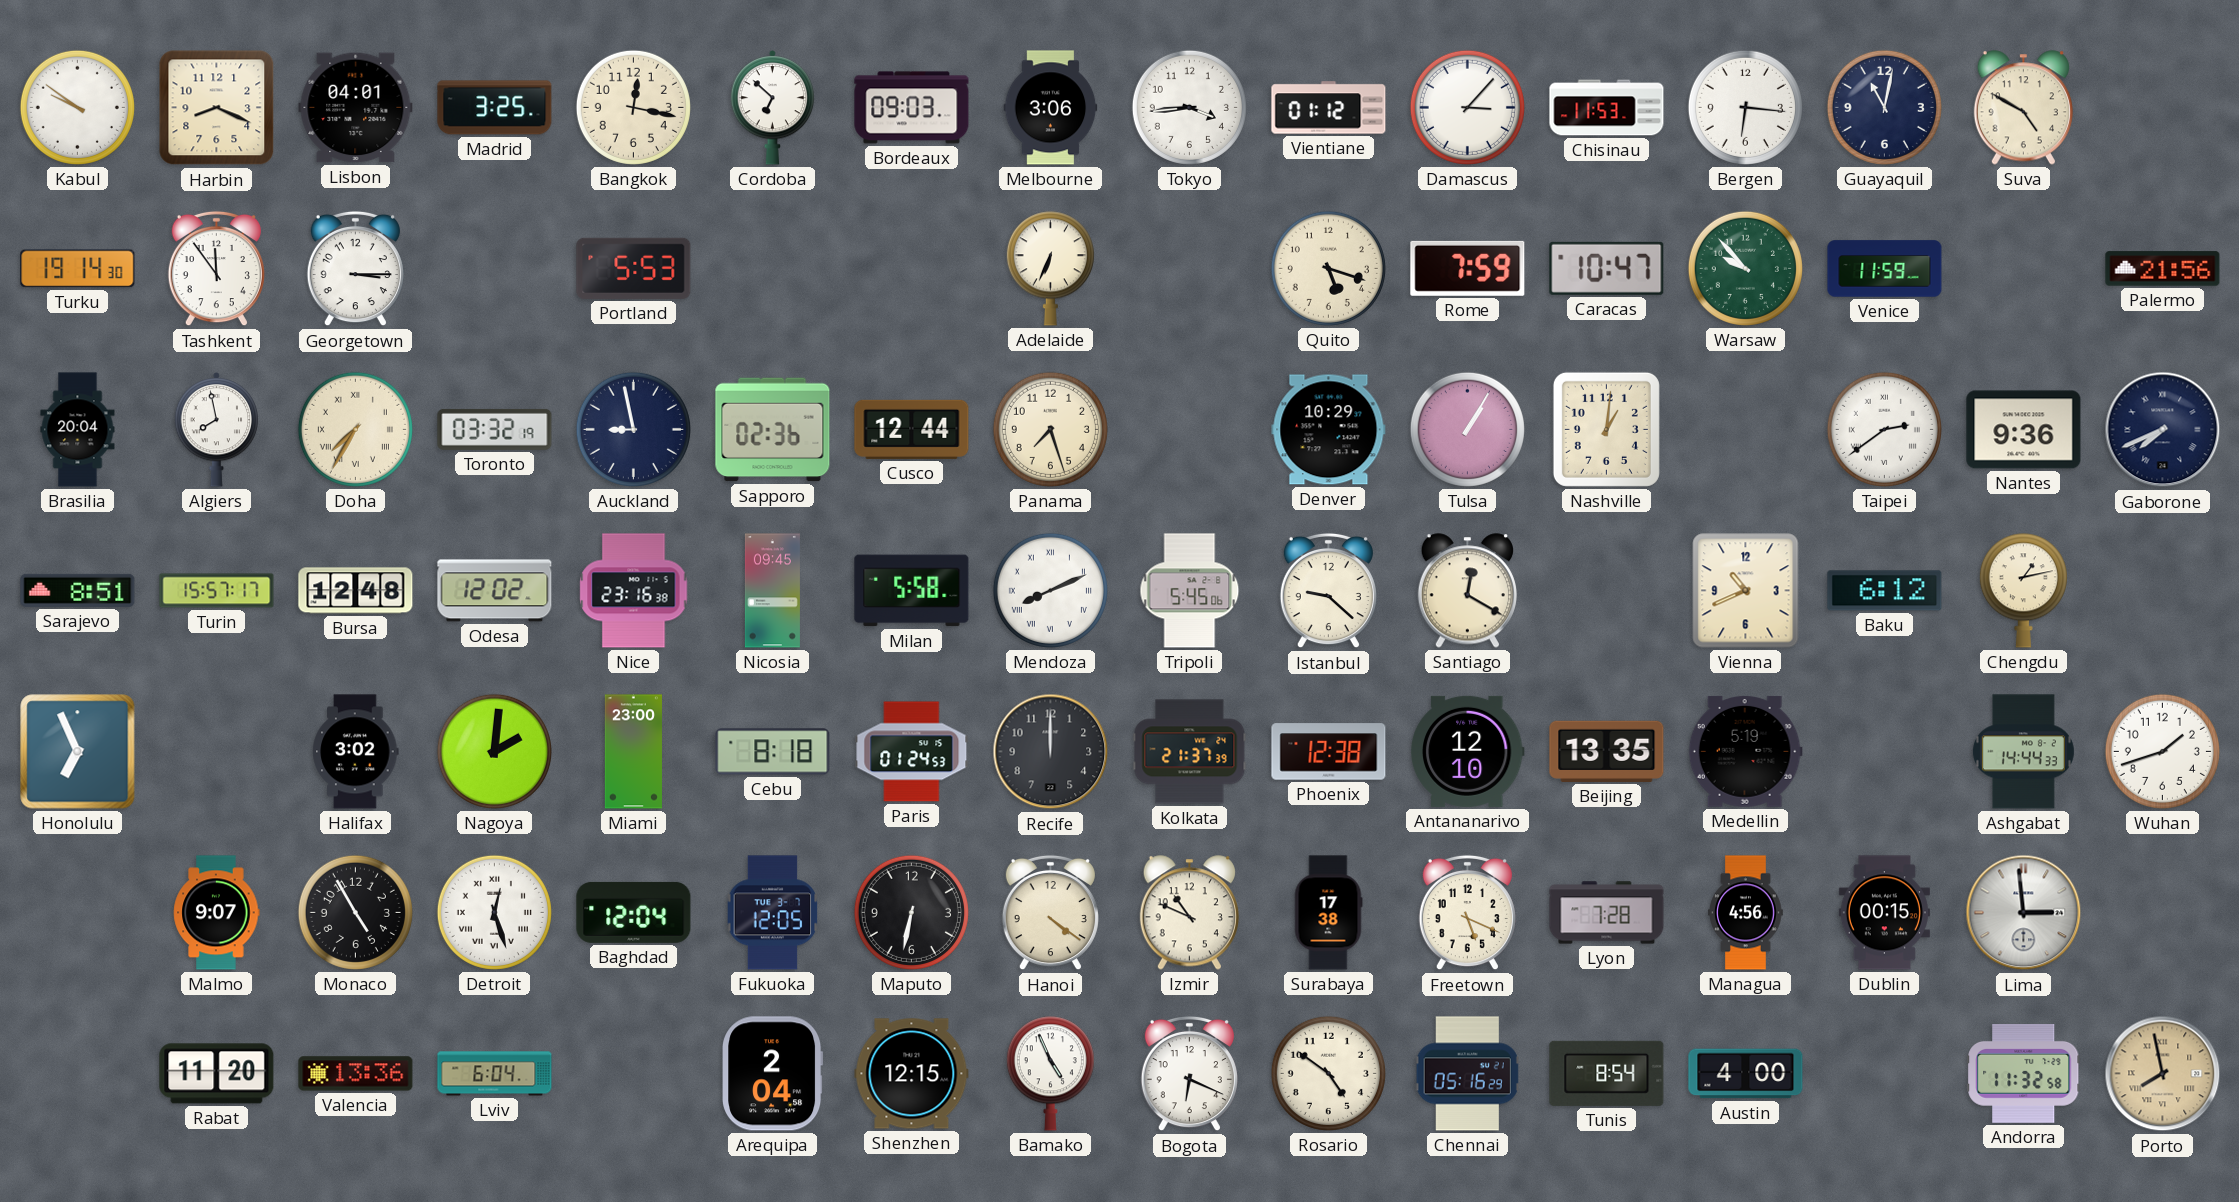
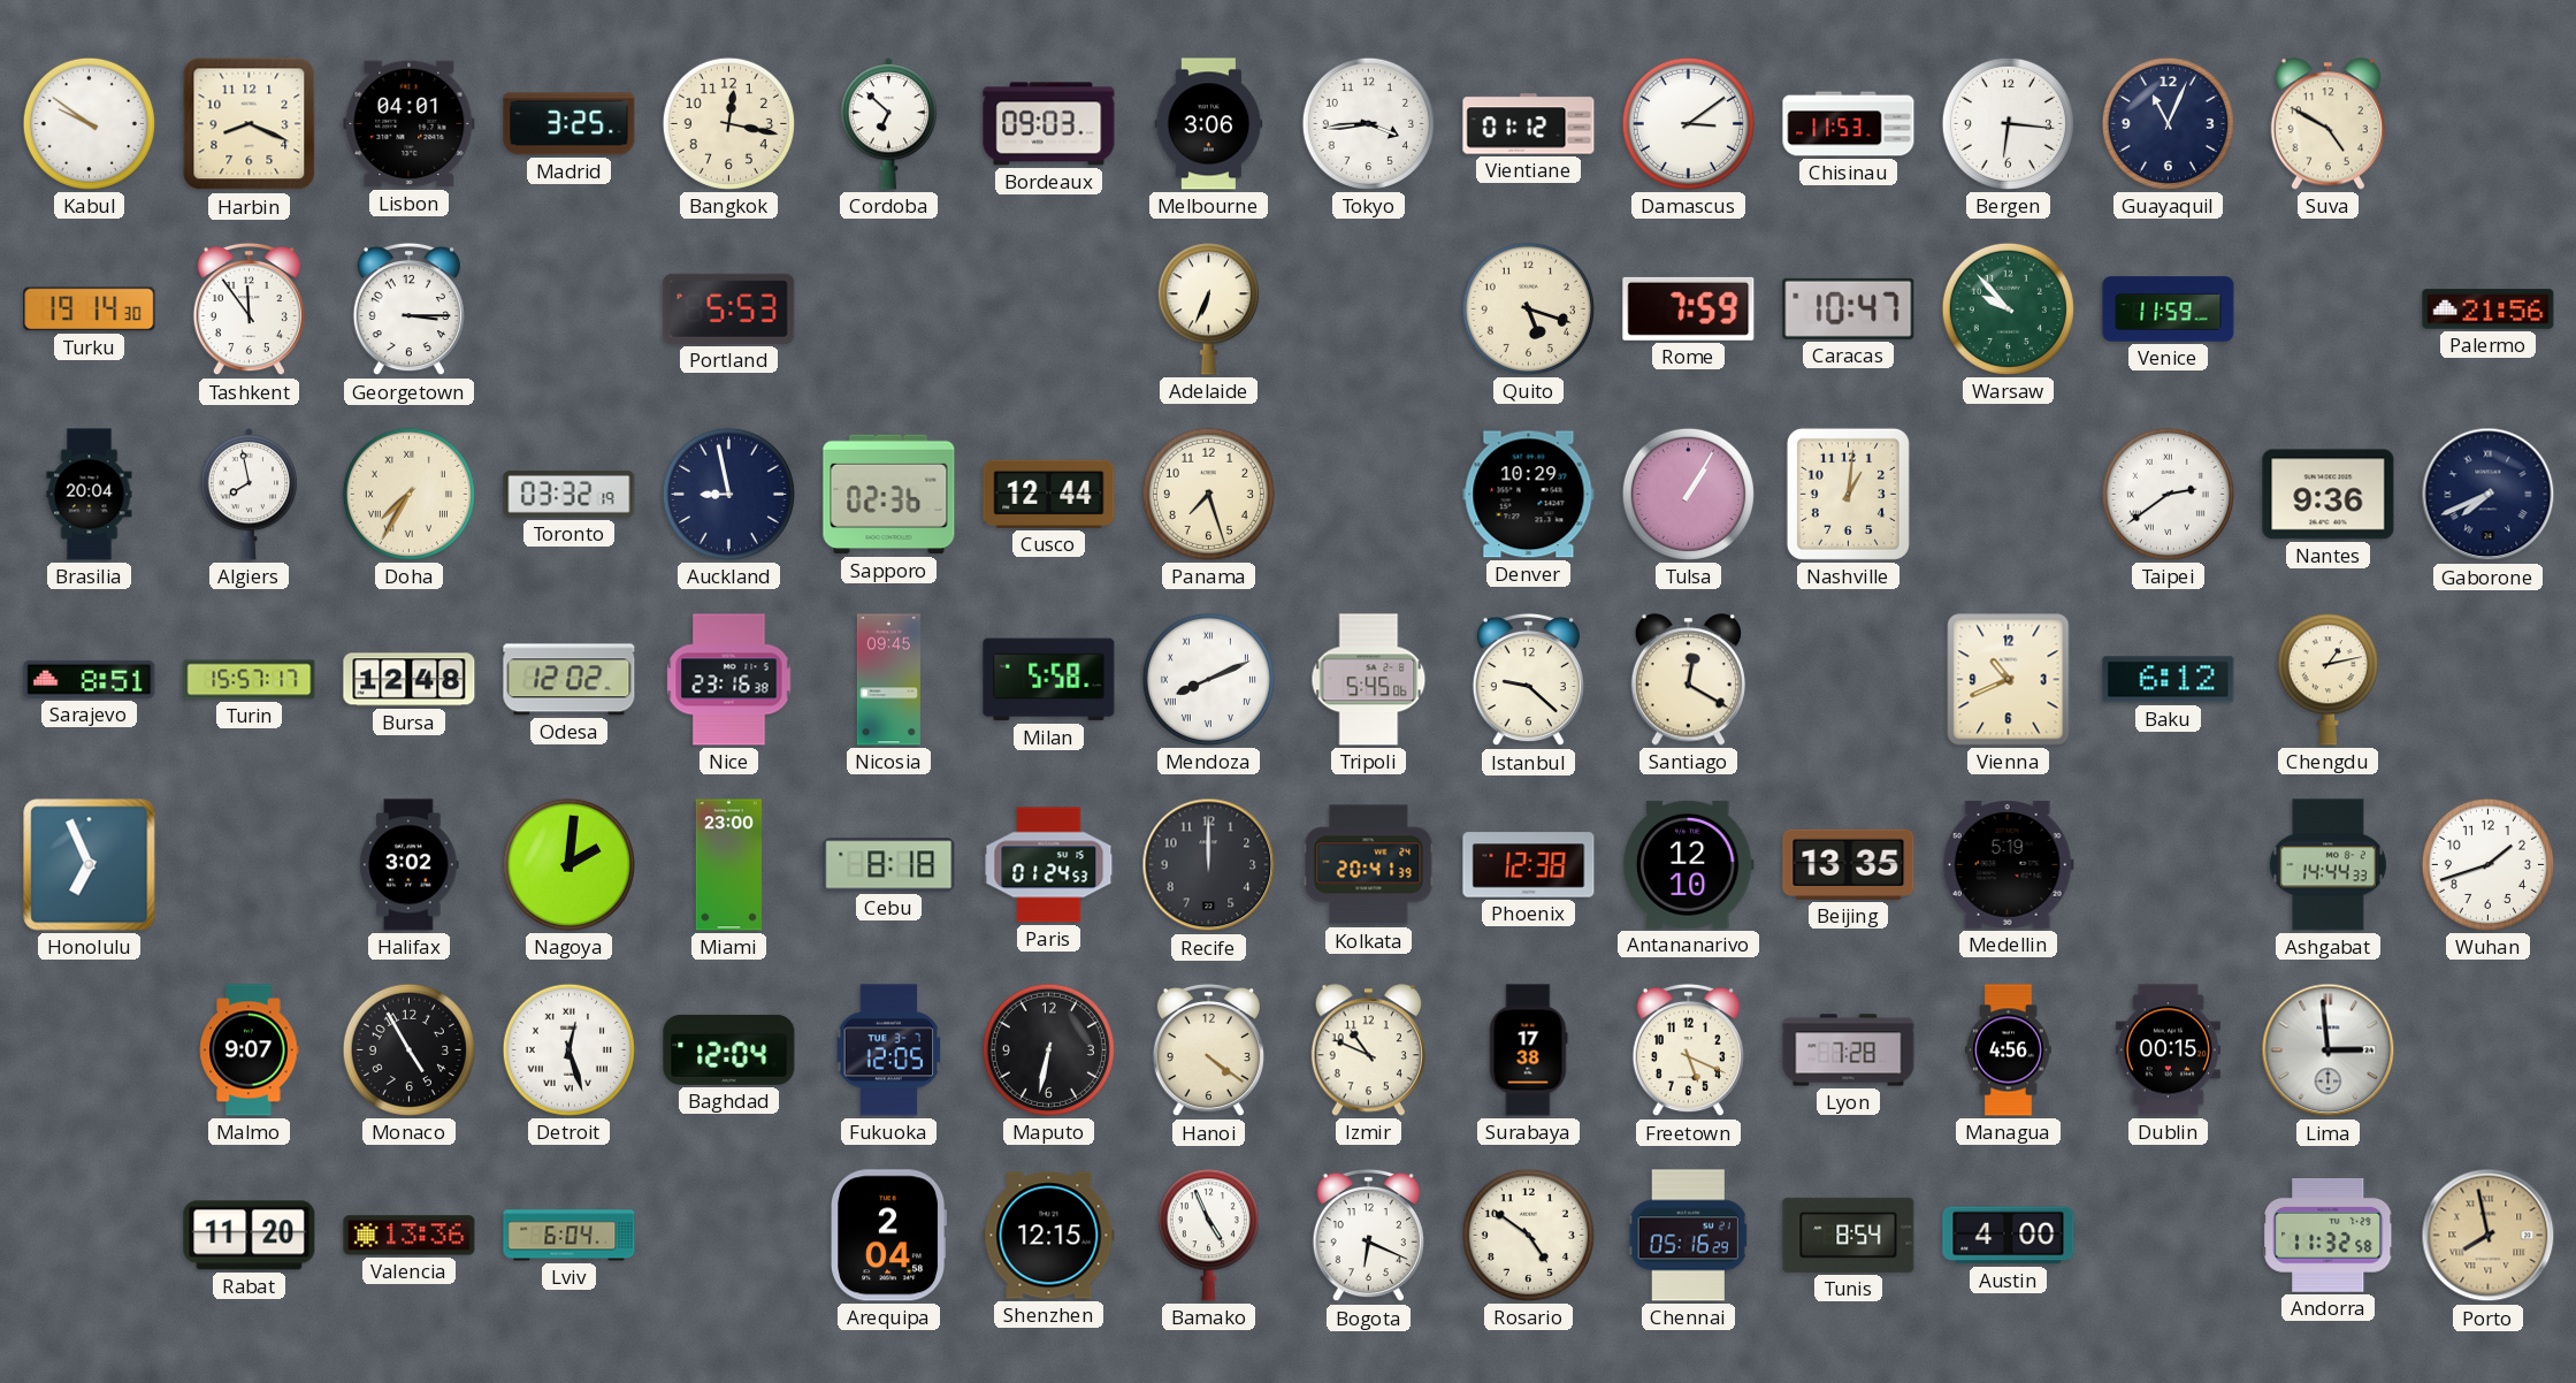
Damascus: 3:07 -> 3:09
Guayaquil: 11:02 -> 11:04
Kolkata: 21:37 -> 20:41
